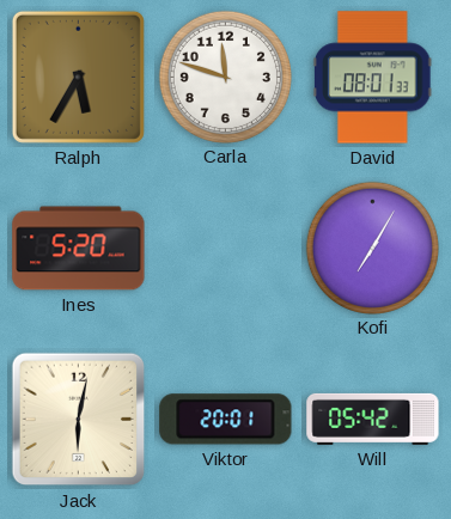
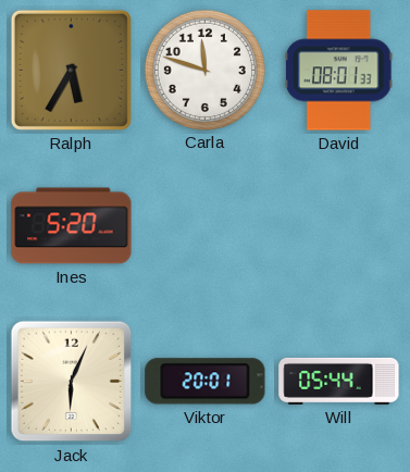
Kofi: 7:05 -> none
Jack: 6:02 -> 6:04
Will: 05:42 -> 05:44
